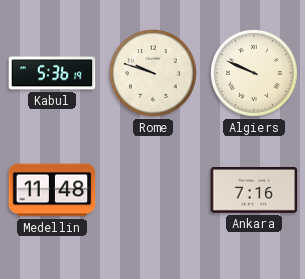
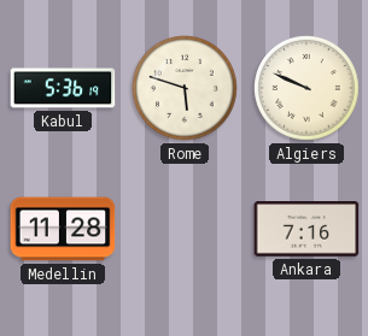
Rome: 9:48 -> 5:48
Medellin: 11:48 -> 11:28
